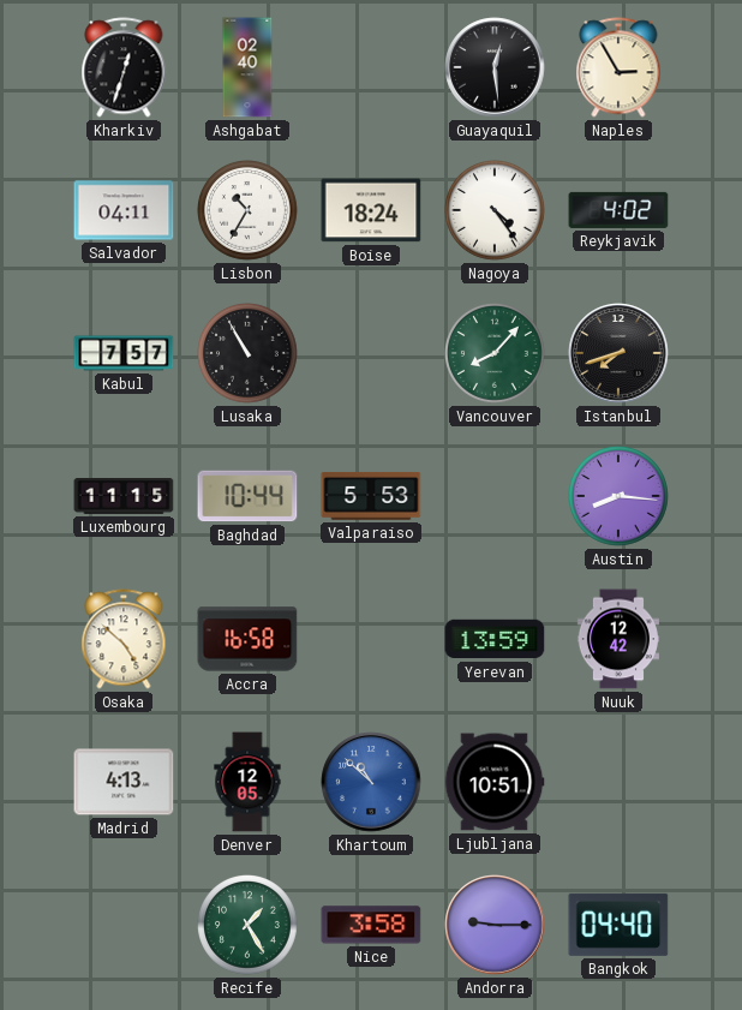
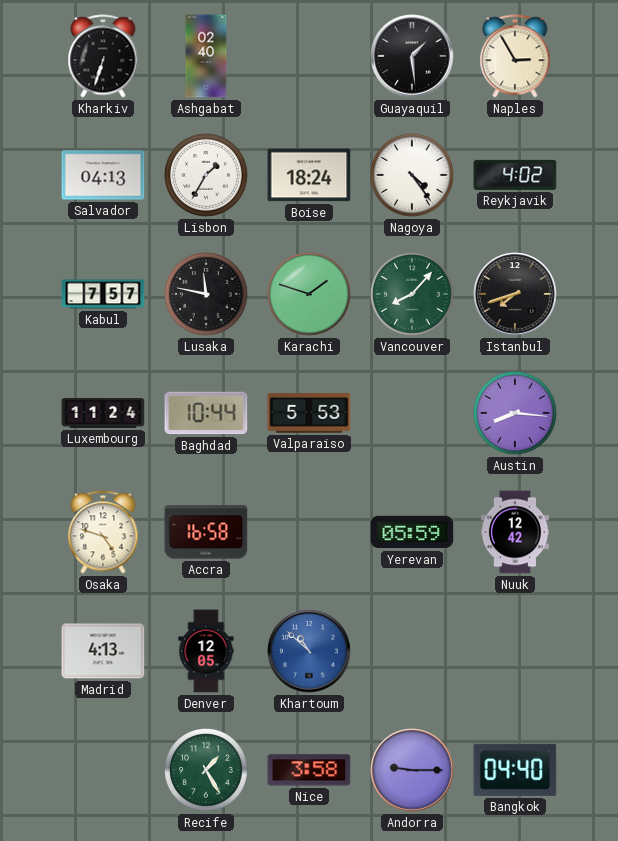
Kharkiv: 12:33 -> 6:33
Guayaquil: 12:29 -> 1:29
Salvador: 04:11 -> 04:13
Lisbon: 10:35 -> 1:35
Lusaka: 10:55 -> 11:47
Karachi: none -> 1:48
Luxembourg: 11:15 -> 11:24
Osaka: 4:52 -> 4:48
Yerevan: 13:59 -> 05:59
Ljubljana: 10:51 -> none
